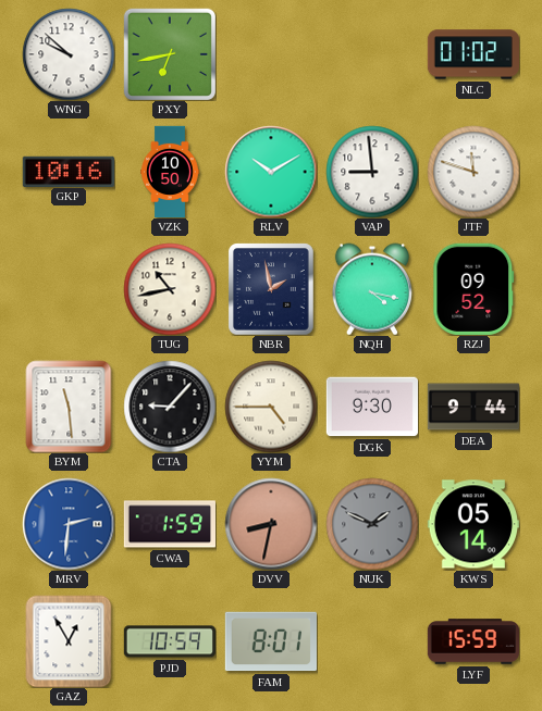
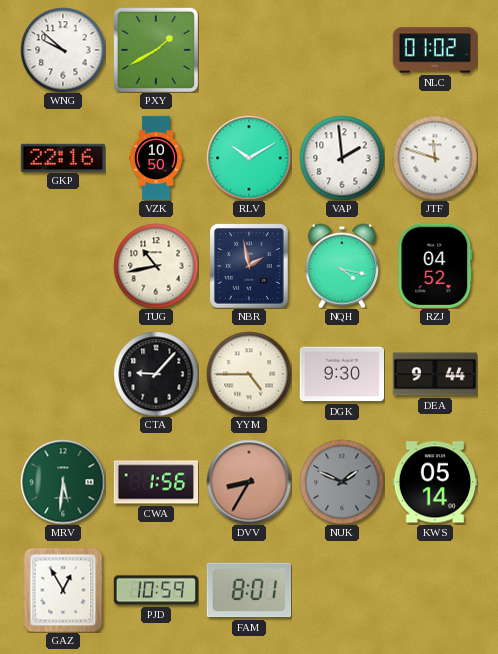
PXY: 6:43 -> 1:40
GKP: 10:16 -> 22:16
VAP: 8:59 -> 1:59
RZJ: 09:52 -> 04:52
BYM: 11:29 -> none
MRV: 2:31 -> 5:31
MRV dial: blue -> green
CWA: 1:59 -> 1:56
DVV: 8:32 -> 8:35
LYF: 15:59 -> none
